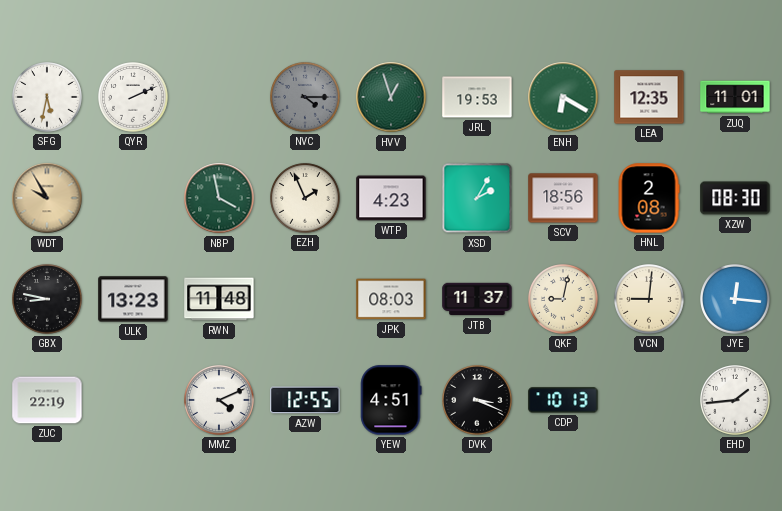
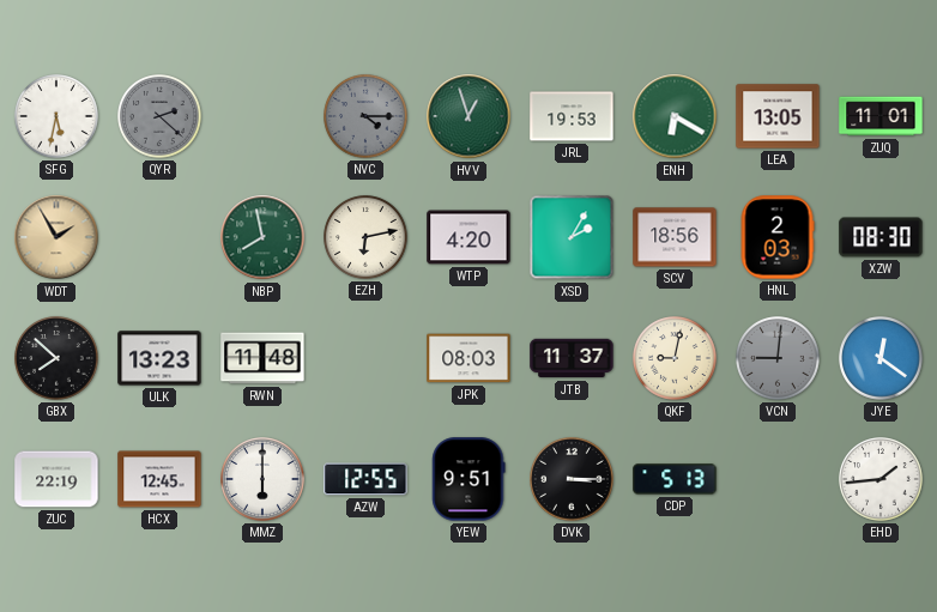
QYR: 2:11 -> 2:22
QYR dial: white -> grey
LEA: 12:35 -> 13:05
WDT: 9:55 -> 1:55
NBP: 3:58 -> 7:58
EZH: 1:56 -> 6:13
WTP: 4:23 -> 4:20
HNL: 2:08 -> 2:03
GBX: 8:47 -> 7:52
VCN dial: cream -> grey
JYE: 12:16 -> 12:21
HCX: none -> 12:45
MMZ: 4:11 -> 6:00
YEW: 4:51 -> 9:51
DVK: 3:19 -> 3:15
CDP: 10:13 -> 5:13
